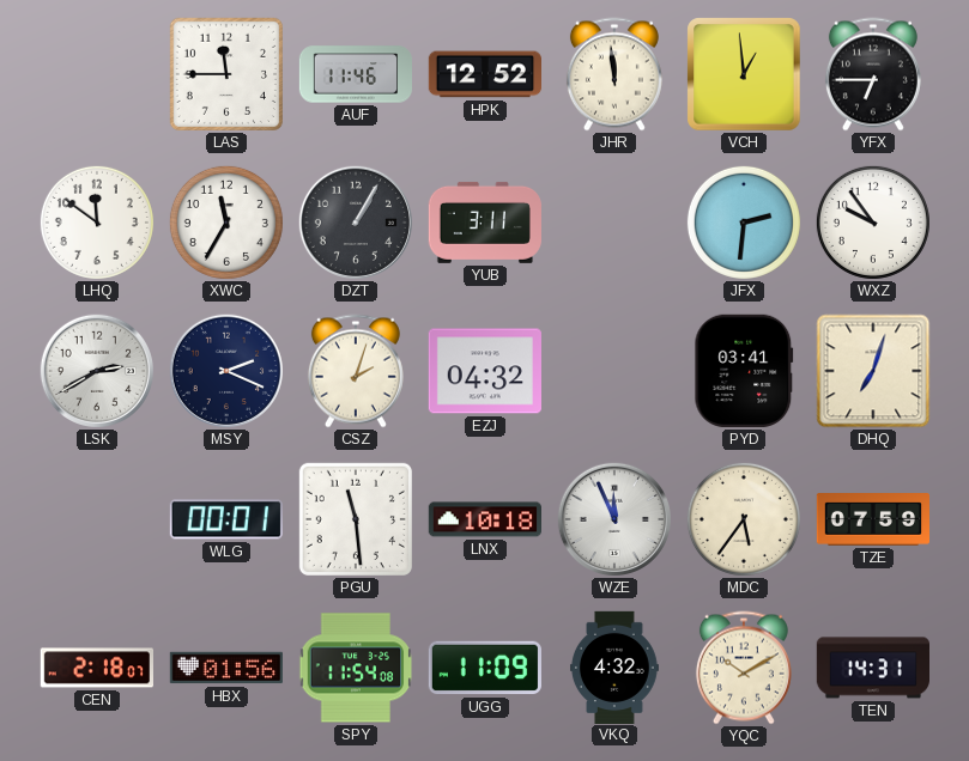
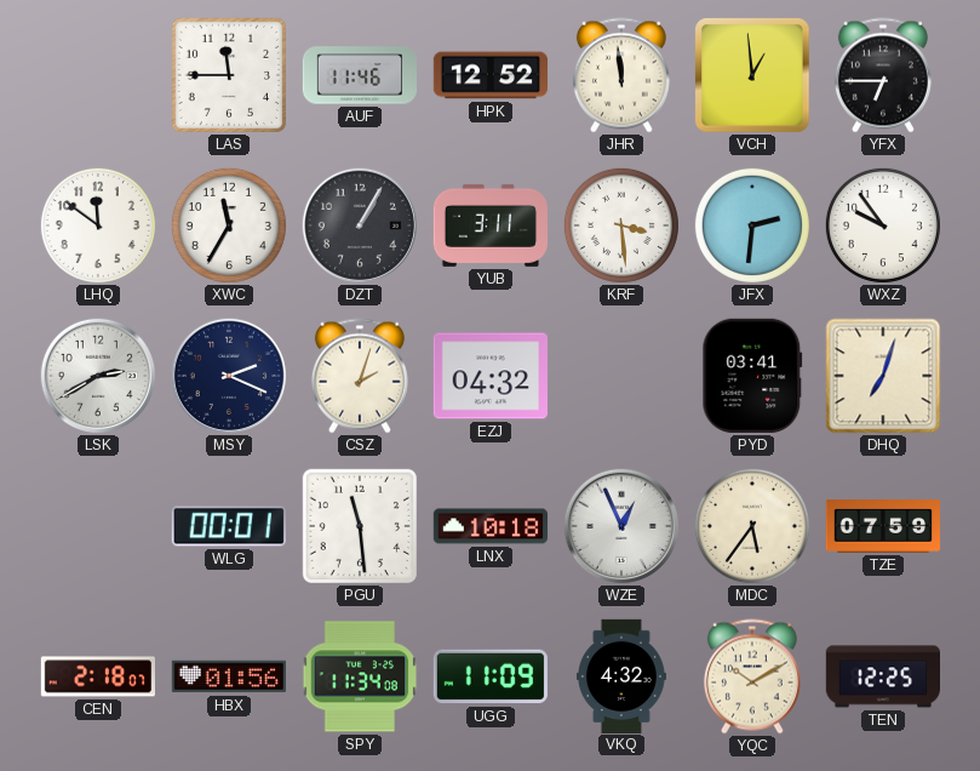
KRF: none -> 3:29
WZE: 11:56 -> 12:56
SPY: 11:54 -> 11:34
TEN: 14:31 -> 12:25
